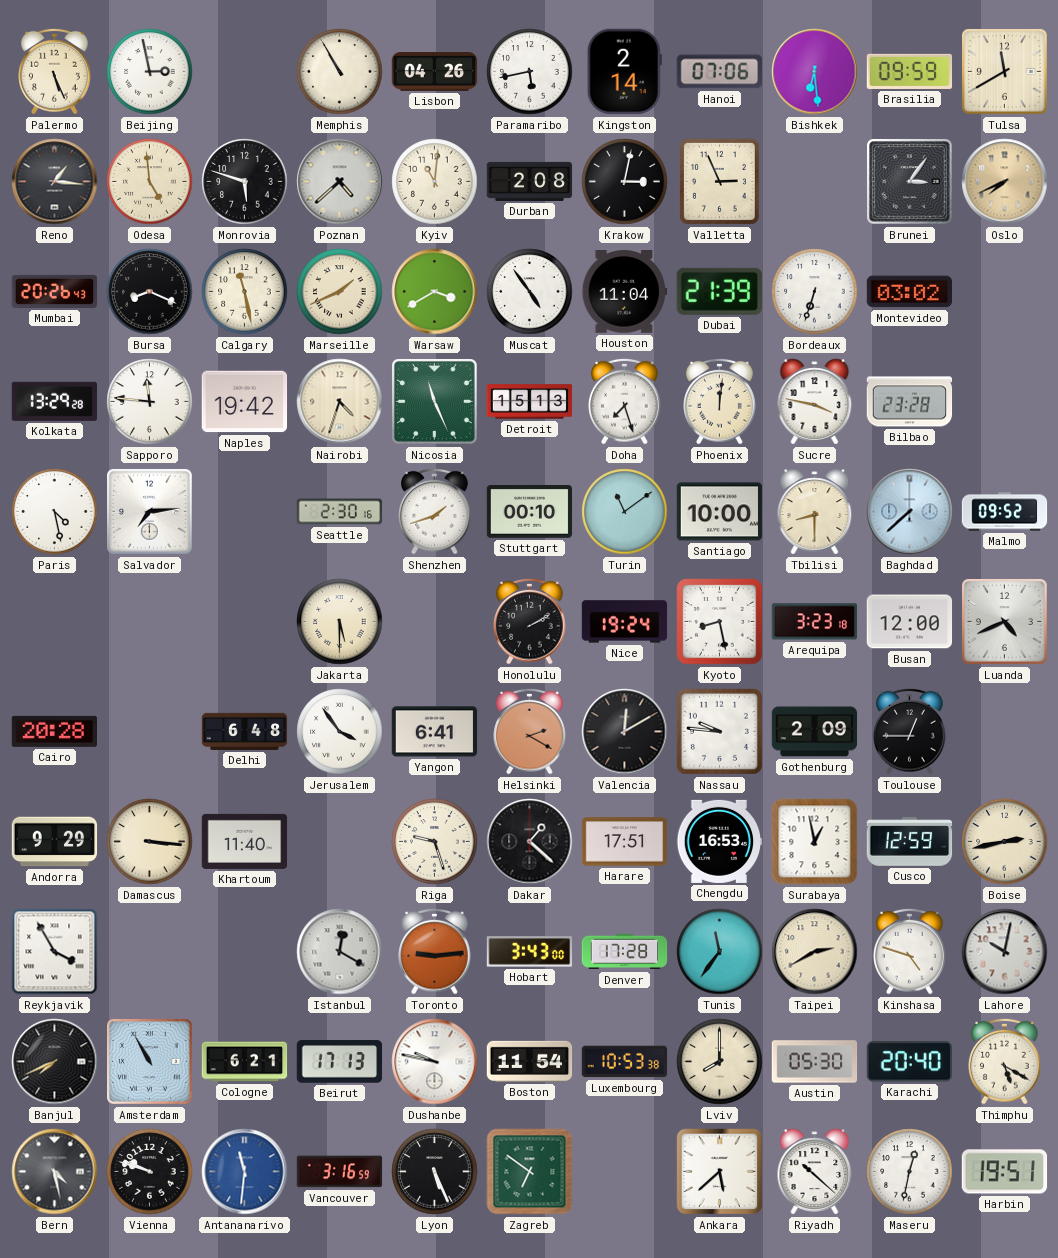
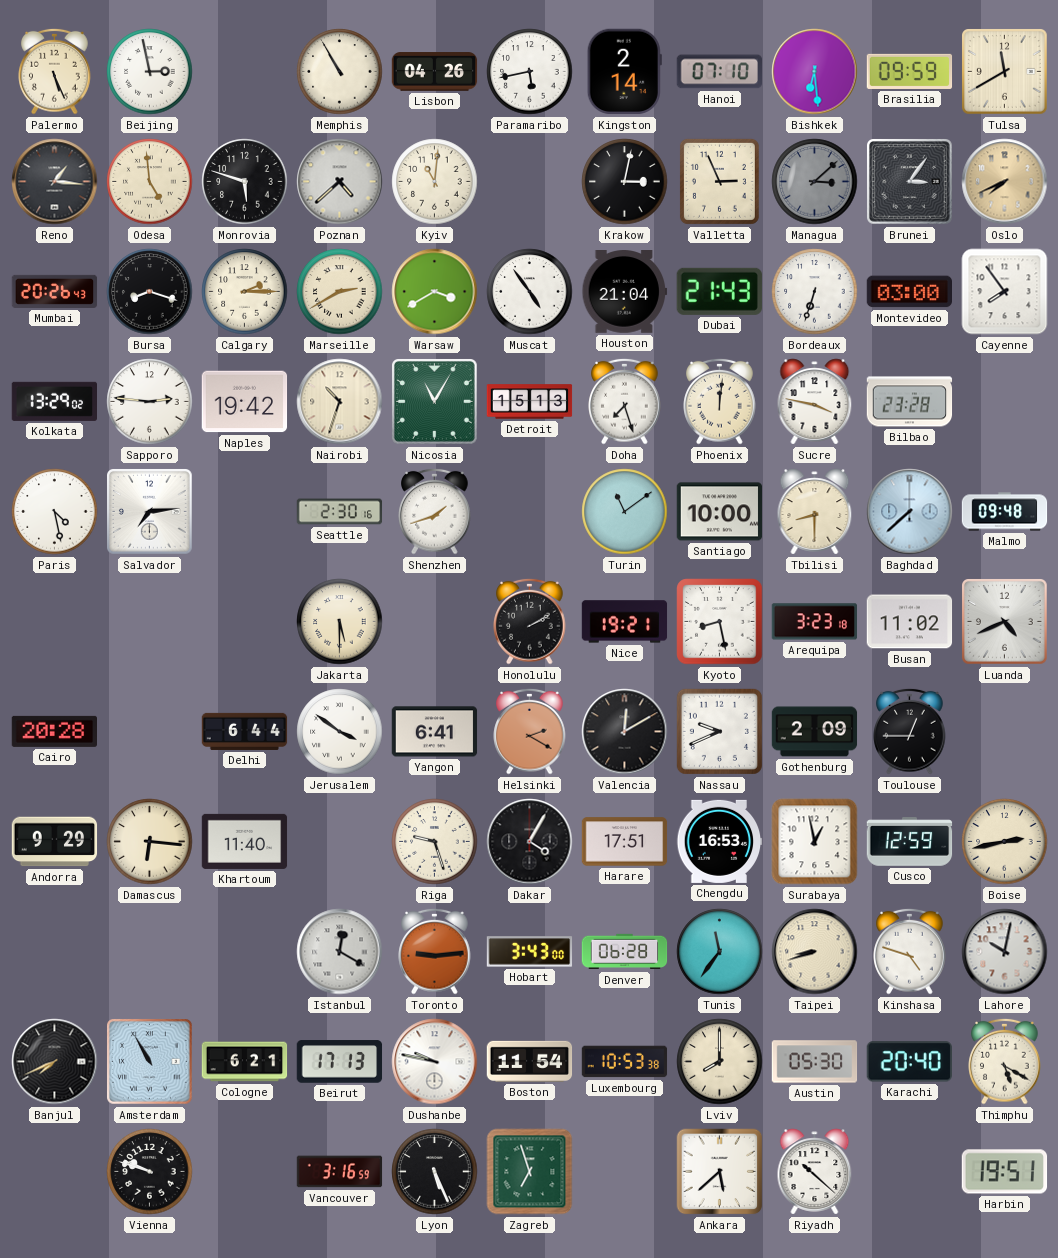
Hanoi: 07:06 -> 07:10
Durban: 2:08 -> none
Managua: none -> 3:08
Bursa: 8:19 -> 8:18
Calgary: 11:28 -> 2:15
Marseille: 1:41 -> 2:40
Houston: 11:04 -> 21:04
Dubai: 21:39 -> 21:43
Montevideo: 03:02 -> 03:00
Cayenne: none -> 7:54
Kolkata: 13:29:28 -> 13:29:02
Sapporo: 11:46 -> 2:46
Nairobi: 4:33 -> 10:33
Nicosia: 11:26 -> 11:05
Stuttgart: 00:10 -> none
Malmo: 09:52 -> 09:48
Nice: 19:24 -> 19:21
Busan: 12:00 -> 11:02
Delhi: 6:48 -> 6:44
Jerusalem: 3:54 -> 3:51
Nassau: 9:46 -> 9:41
Damascus: 3:16 -> 6:16
Dakar: 1:22 -> 4:05
Reykjavik: 3:55 -> none
Denver: 17:28 -> 06:28
Taipei: 2:40 -> 8:42
Bern: 4:28 -> none
Antananarivo: 11:31 -> none
Zagreb: 6:51 -> 6:57
Maseru: 12:32 -> none
